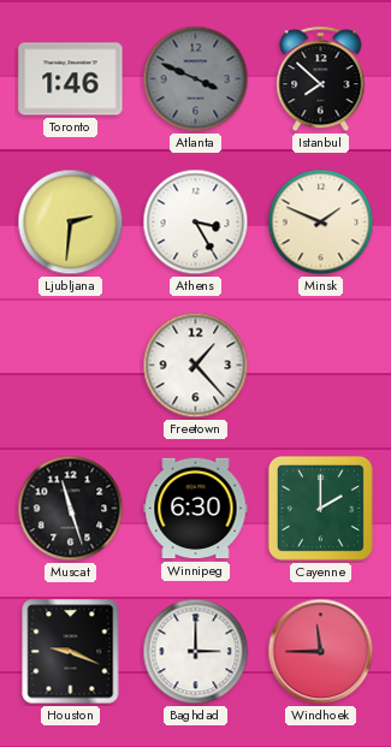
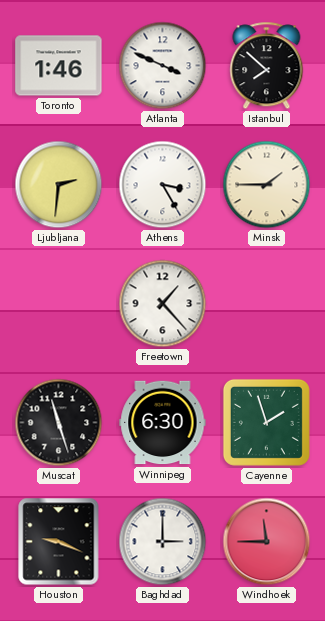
Atlanta dial: grey -> white
Minsk: 1:49 -> 1:45
Cayenne: 2:00 -> 1:57
